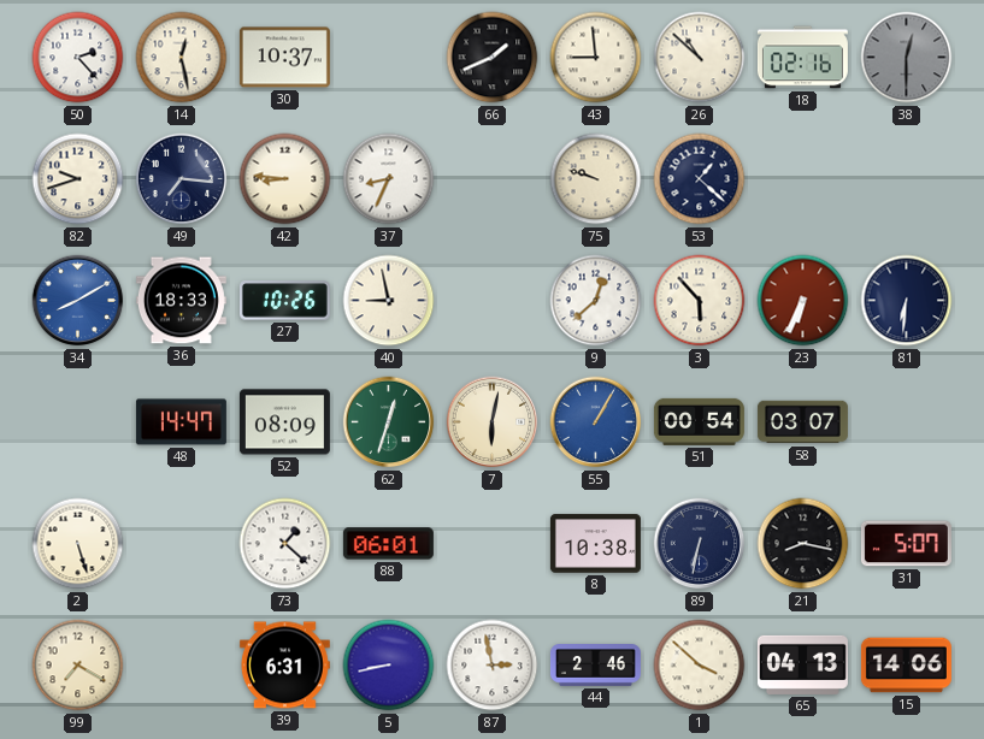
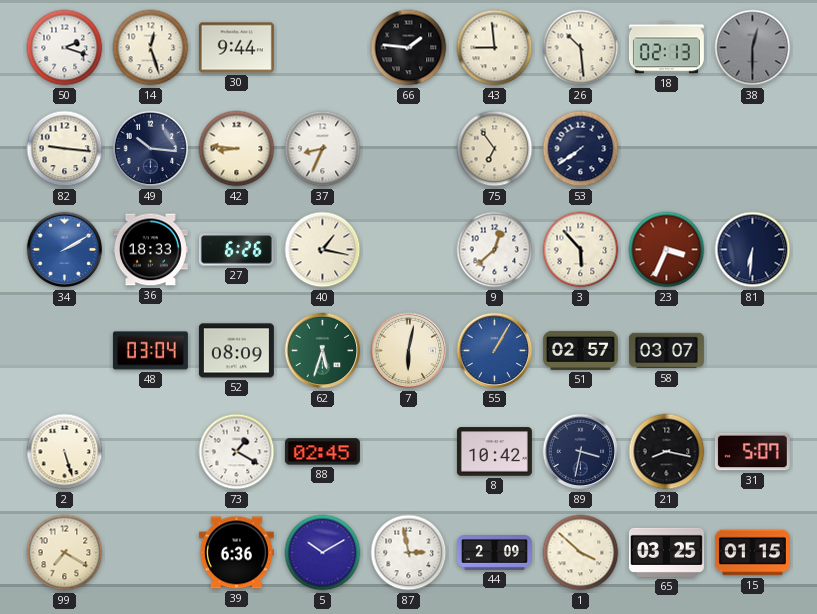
50: 2:23 -> 2:18
14: 12:28 -> 12:27
30: 10:37 -> 9:44
66: 1:41 -> 1:46
26: 10:52 -> 10:29
18: 02:16 -> 02:13
82: 9:42 -> 9:16
49: 7:16 -> 10:16
75: 9:48 -> 6:54
53: 1:22 -> 7:39
34: 8:10 -> 2:10
27: 10:26 -> 6:26
40: 8:58 -> 1:17
23: 6:34 -> 3:34
48: 14:47 -> 03:04
62: 12:33 -> 5:33
51: 00:54 -> 02:57
73: 1:22 -> 1:20
88: 06:01 -> 02:45
8: 10:38 -> 10:42
89: 6:32 -> 3:32
39: 6:31 -> 6:36
5: 8:43 -> 10:10
44: 2:46 -> 2:09
65: 04:13 -> 03:25
15: 14:06 -> 01:15
